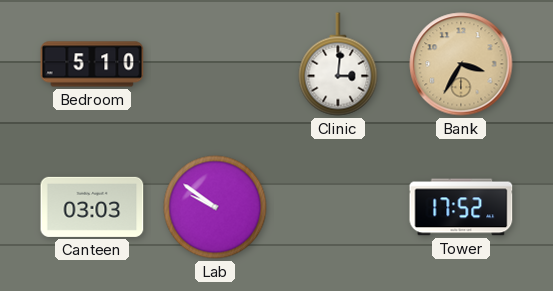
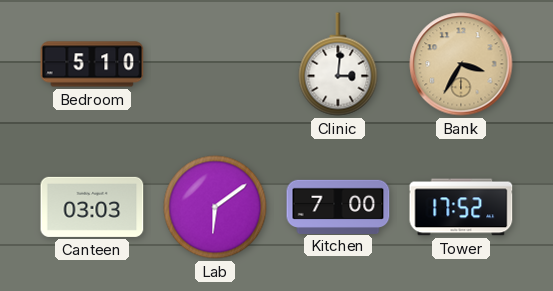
Lab: 9:51 -> 6:09
Kitchen: none -> 7:00
